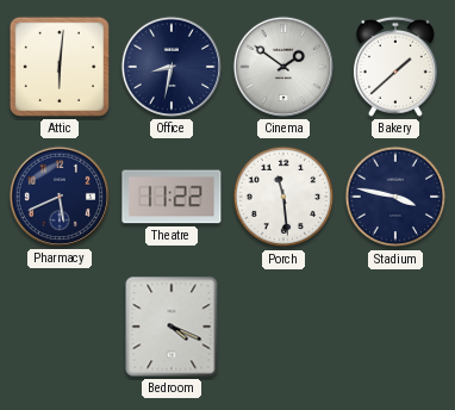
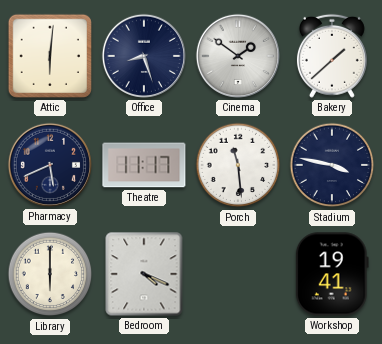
Office: 8:32 -> 8:27
Theatre: 11:22 -> 11:17
Library: none -> 6:00
Workshop: none -> 19:41
